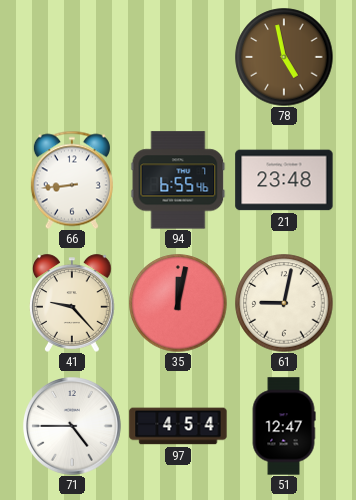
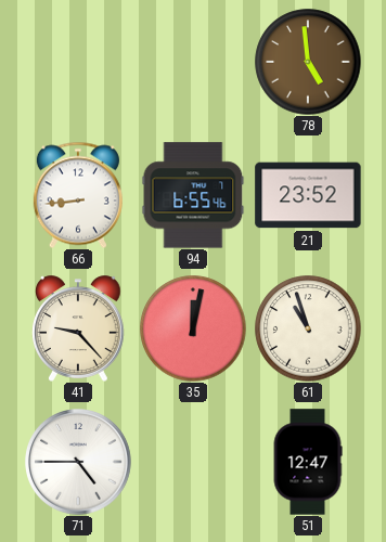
78: 4:58 -> 4:59
21: 23:48 -> 23:52
61: 9:02 -> 10:57
97: 4:54 -> none
